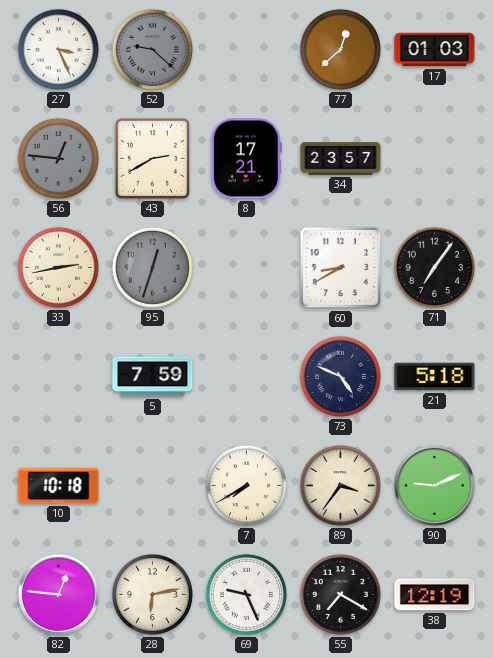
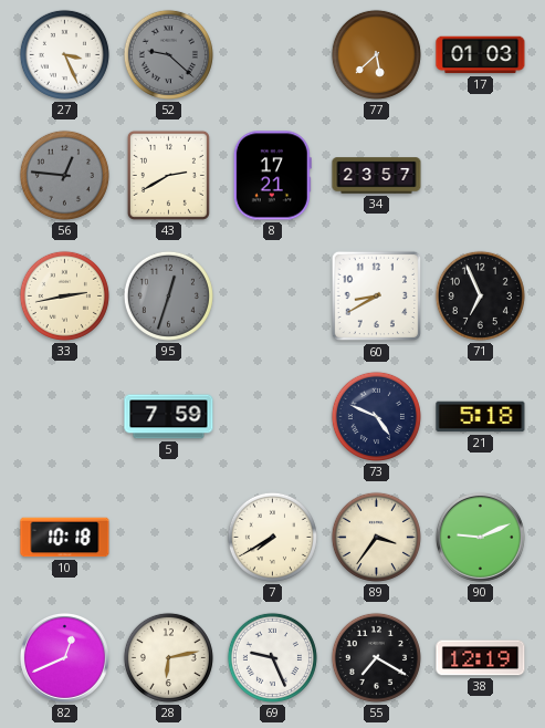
77: 12:38 -> 5:38
71: 7:06 -> 6:56
82: 12:46 -> 12:41
